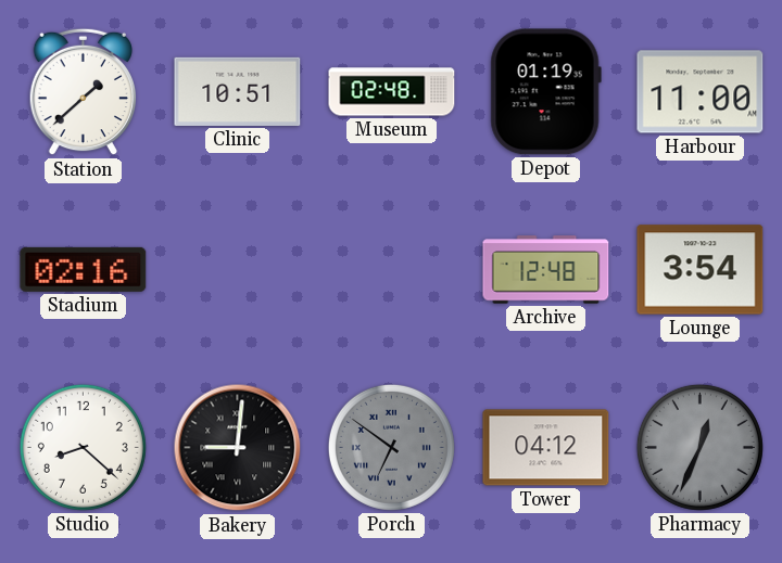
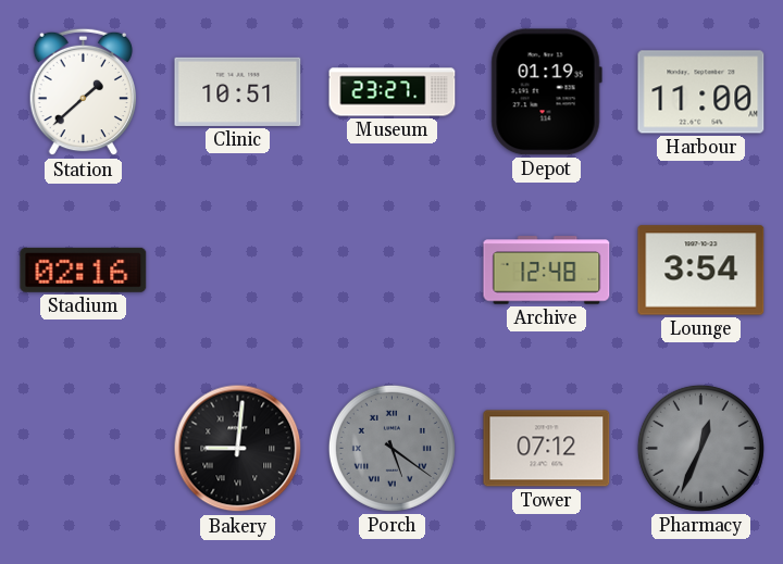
Museum: 02:48 -> 23:27
Studio: 8:22 -> none
Porch: 6:51 -> 5:21
Tower: 04:12 -> 07:12
